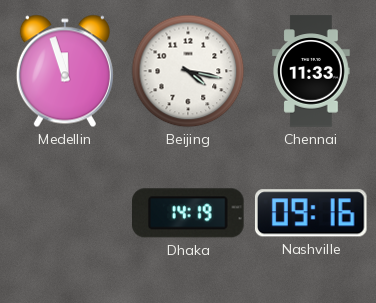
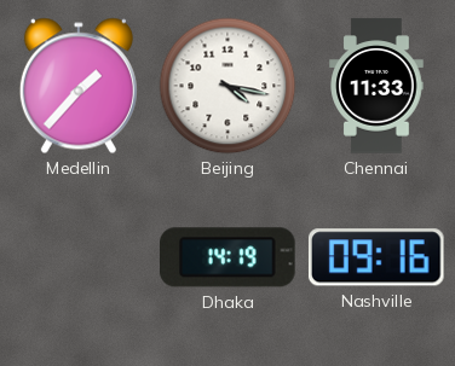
Medellin: 11:57 -> 1:37
